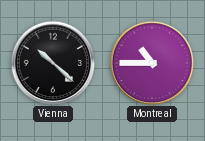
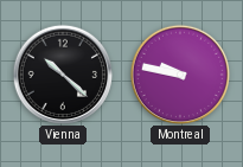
Montreal: 10:45 -> 9:47
